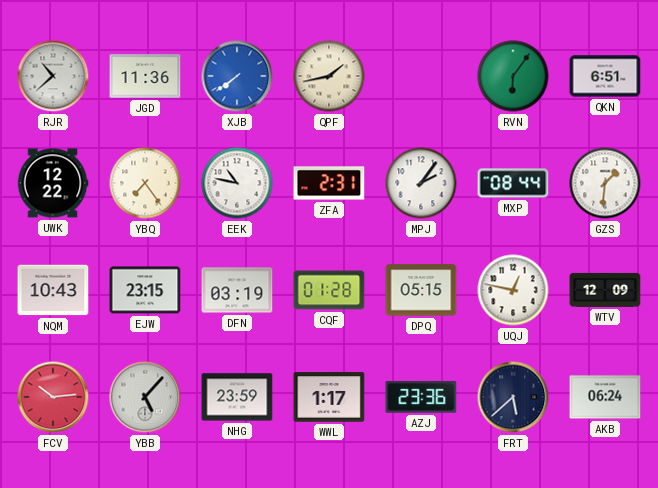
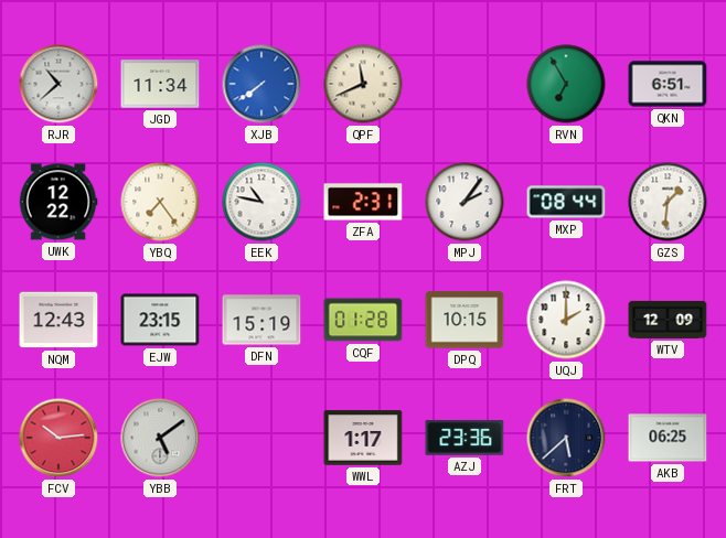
JGD: 11:36 -> 11:34
QPF: 1:43 -> 11:41
RVN: 6:06 -> 6:55
NQM: 10:43 -> 12:43
DFN: 03:19 -> 15:19
DPQ: 05:15 -> 10:15
UQJ: 12:47 -> 2:00
YBB: 5:07 -> 5:09
NHG: 23:59 -> none
AKB: 06:24 -> 06:25
